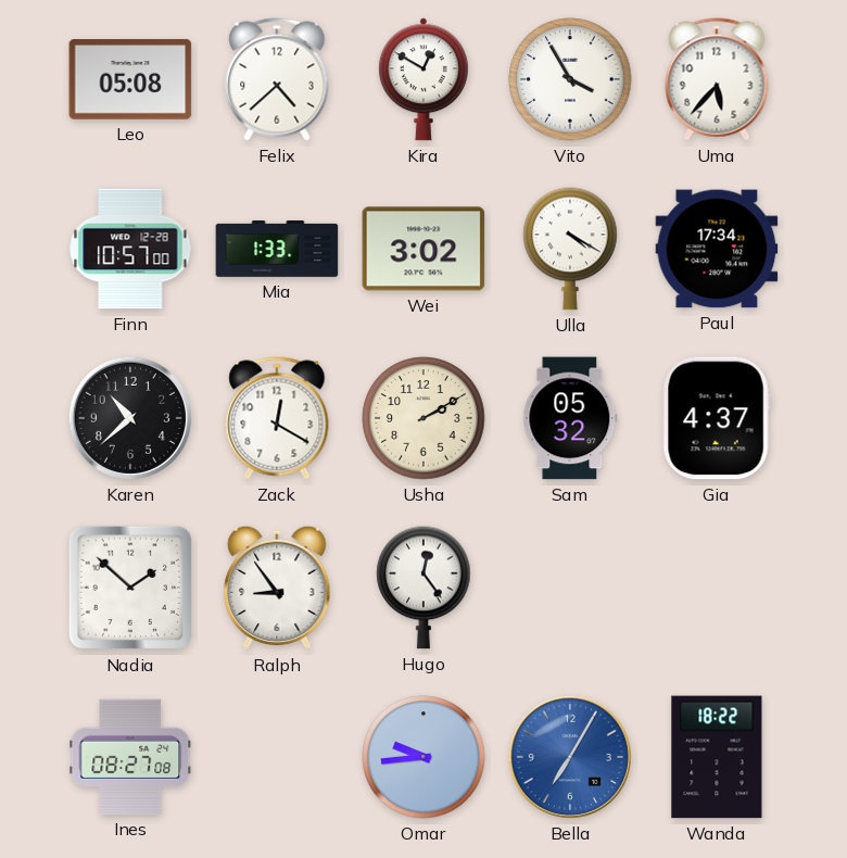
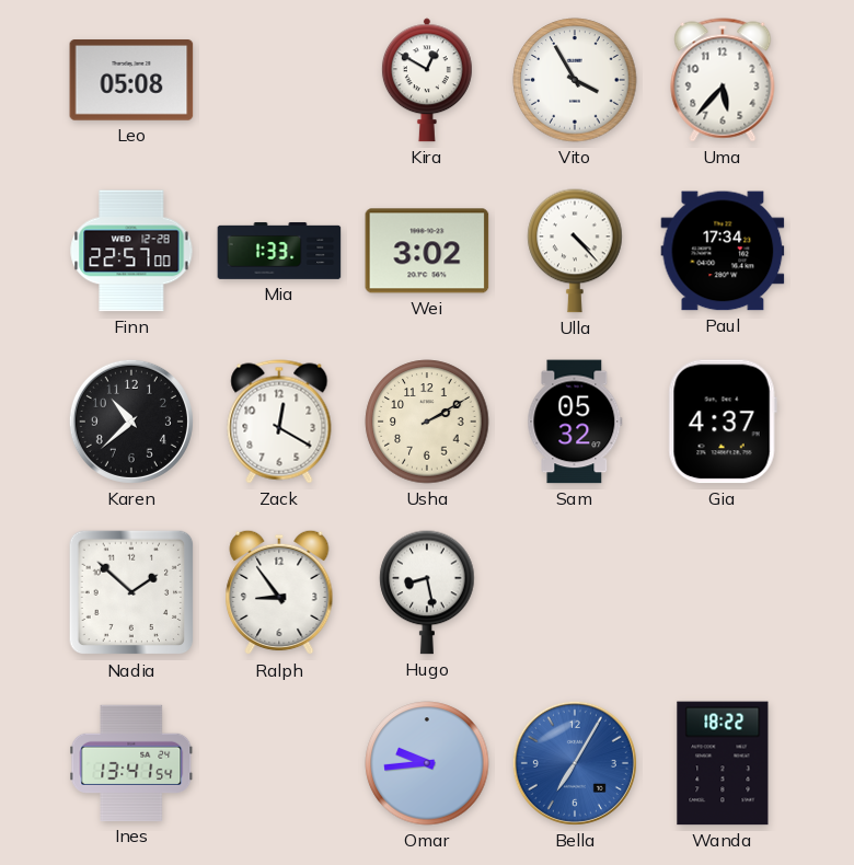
Felix: 4:38 -> none
Finn: 10:57 -> 22:57
Ulla: 4:20 -> 4:23
Hugo: 12:24 -> 8:28
Ines: 08:27 -> 13:41
